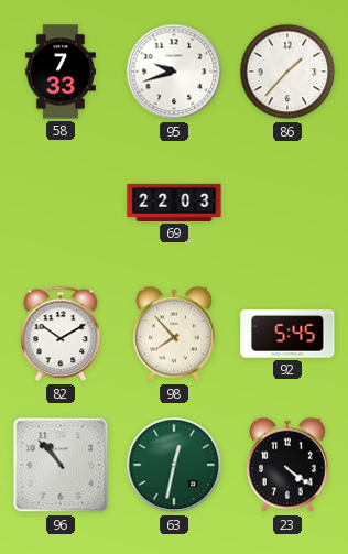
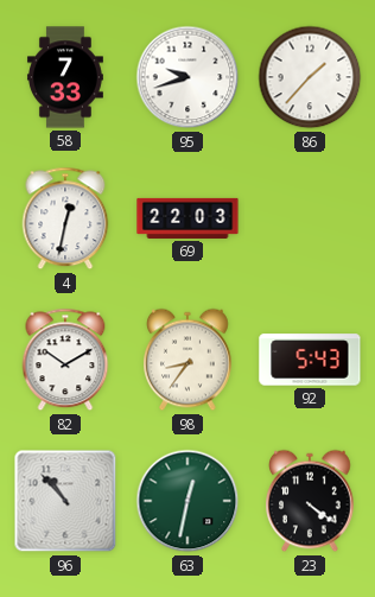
4: none -> 12:32
98: 7:53 -> 8:36
92: 5:45 -> 5:43
